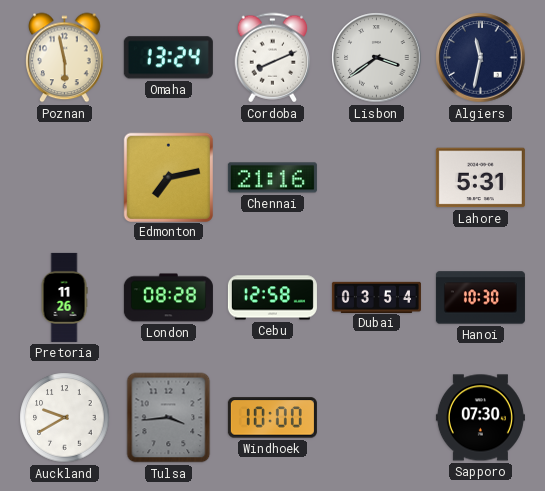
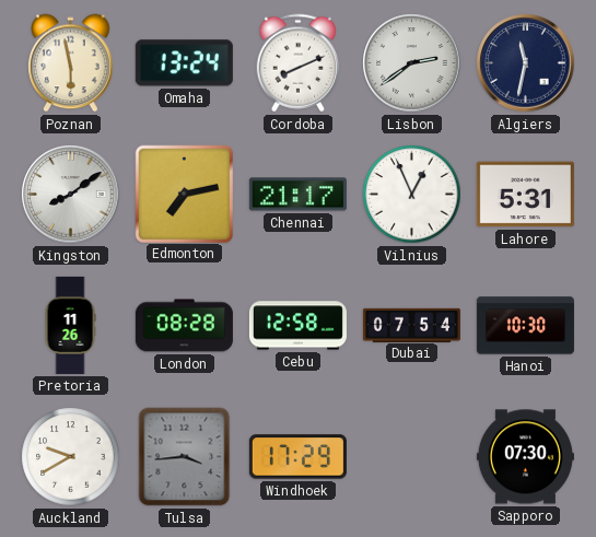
Lisbon: 3:39 -> 2:39
Kingston: none -> 8:09
Chennai: 21:16 -> 21:17
Vilnius: none -> 12:56
Dubai: 03:54 -> 07:54
Windhoek: 10:00 -> 17:29
